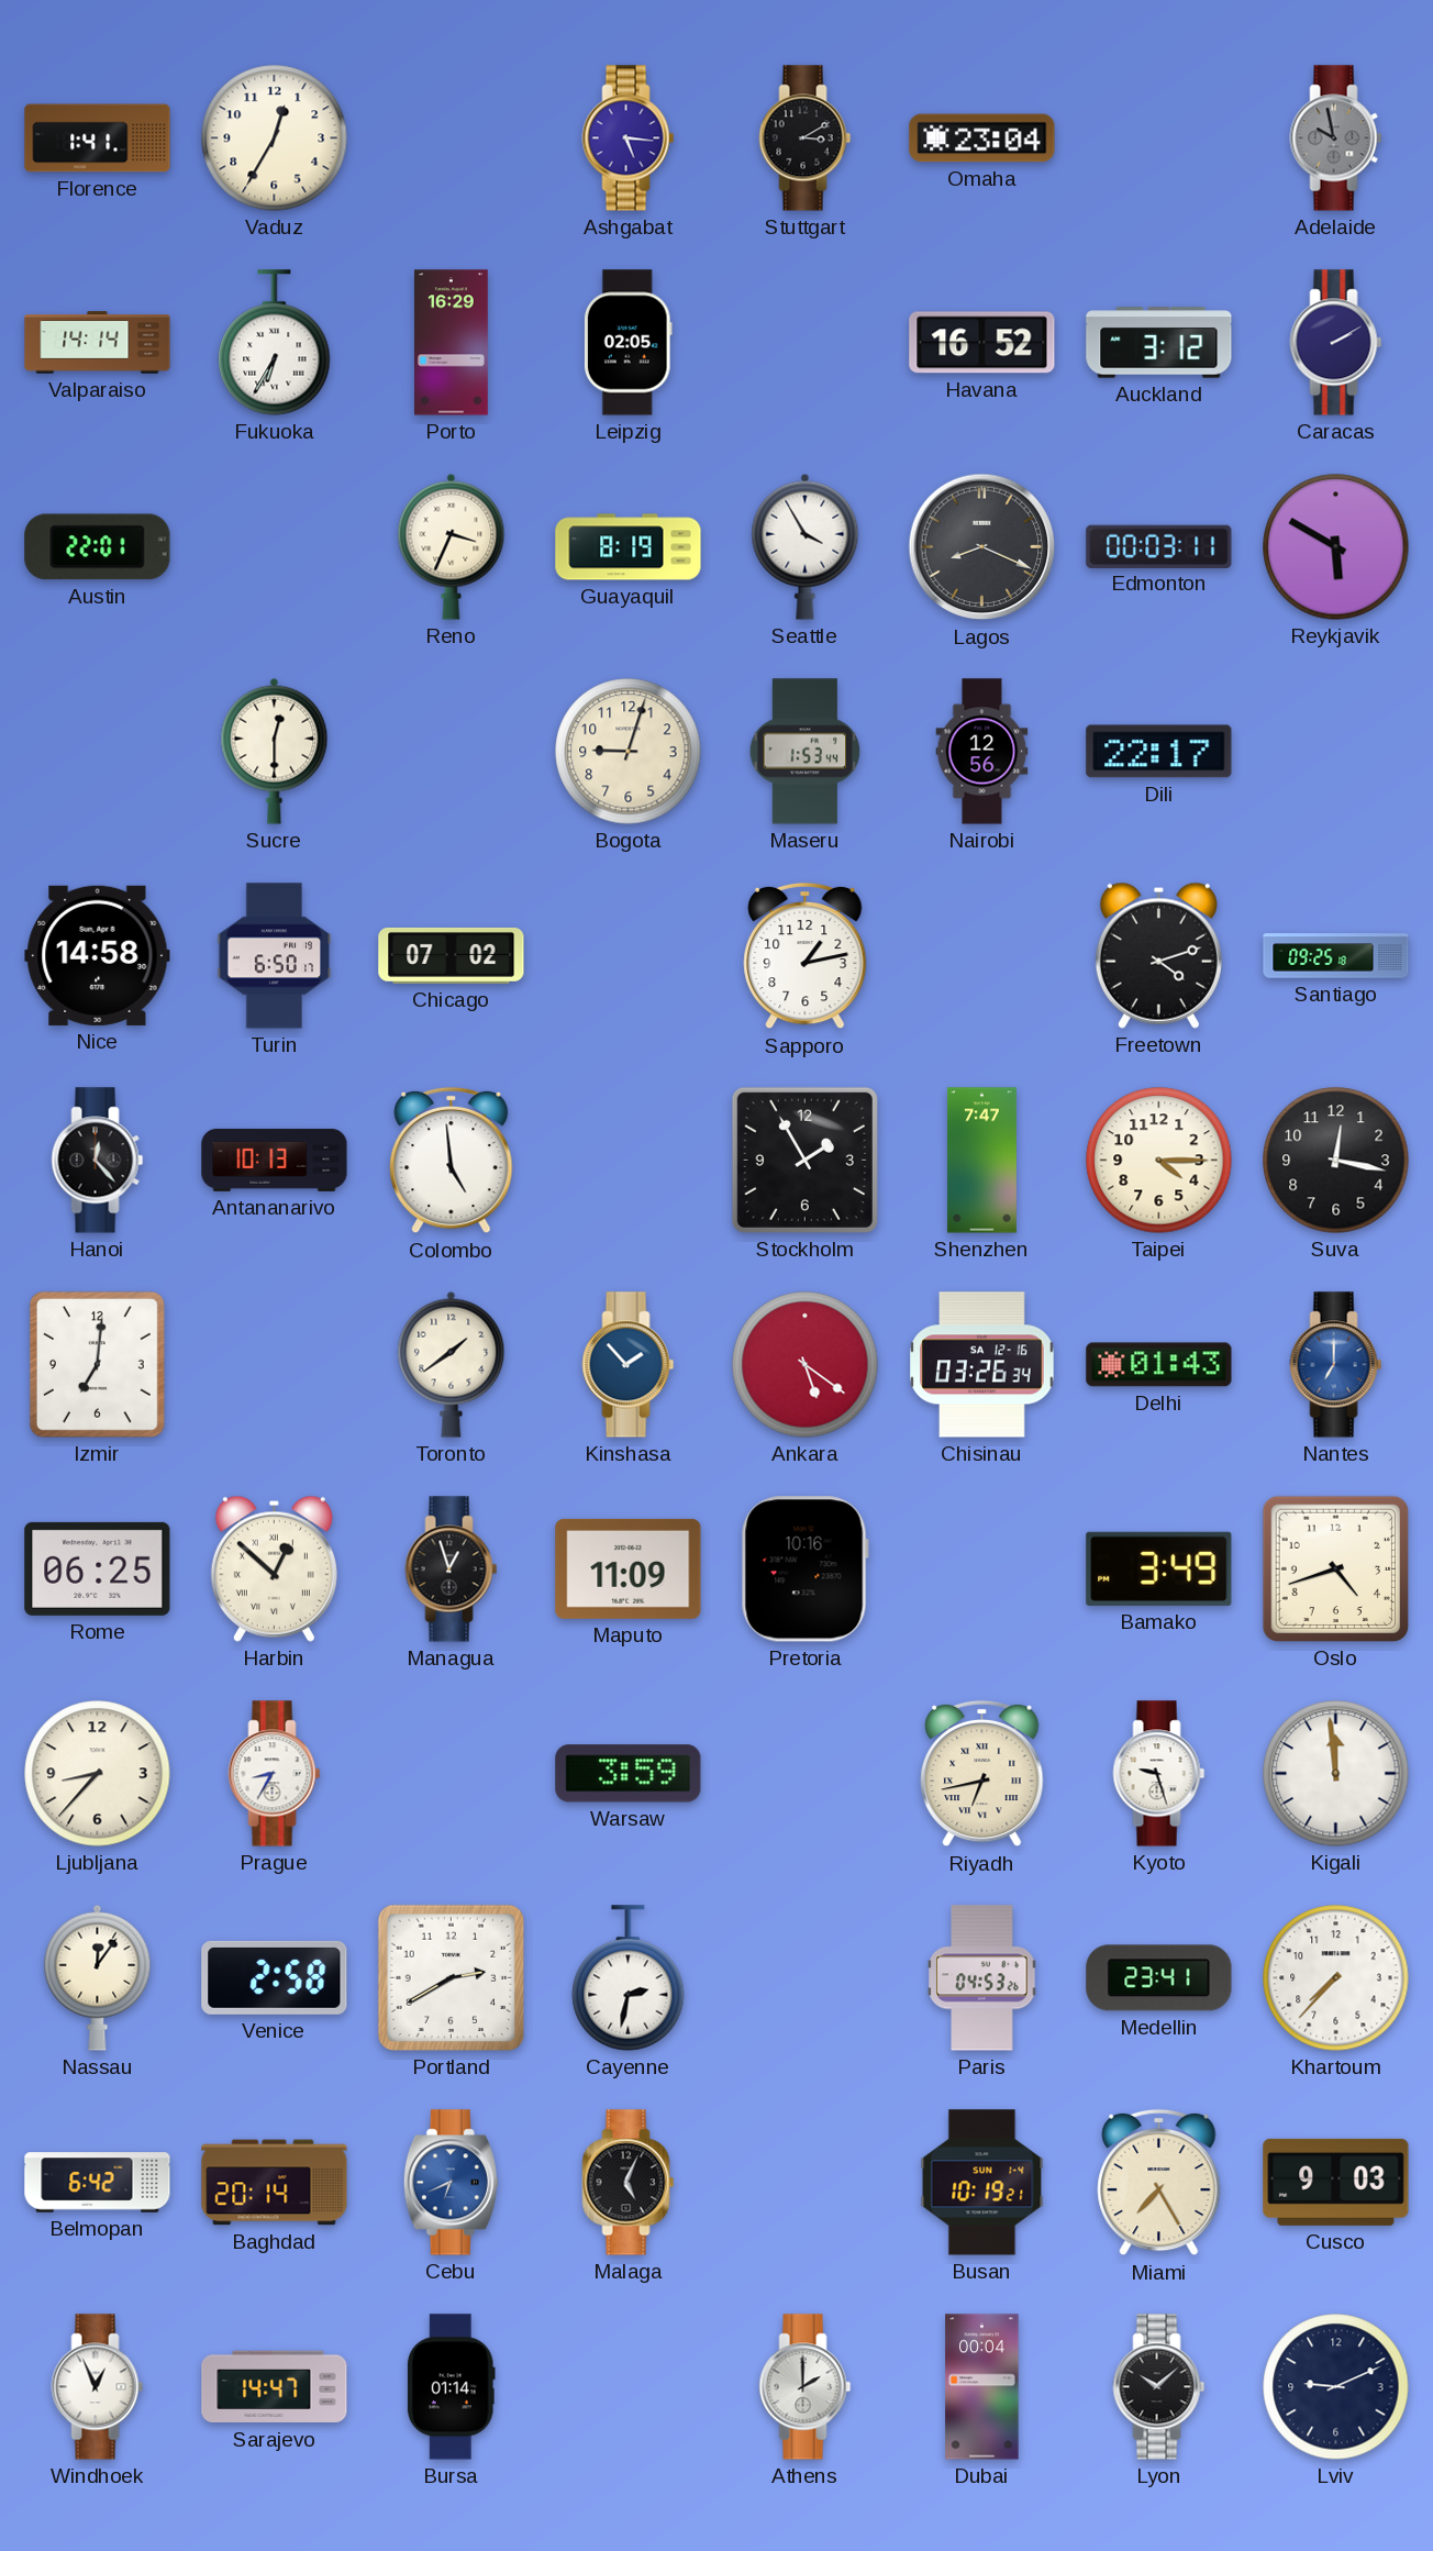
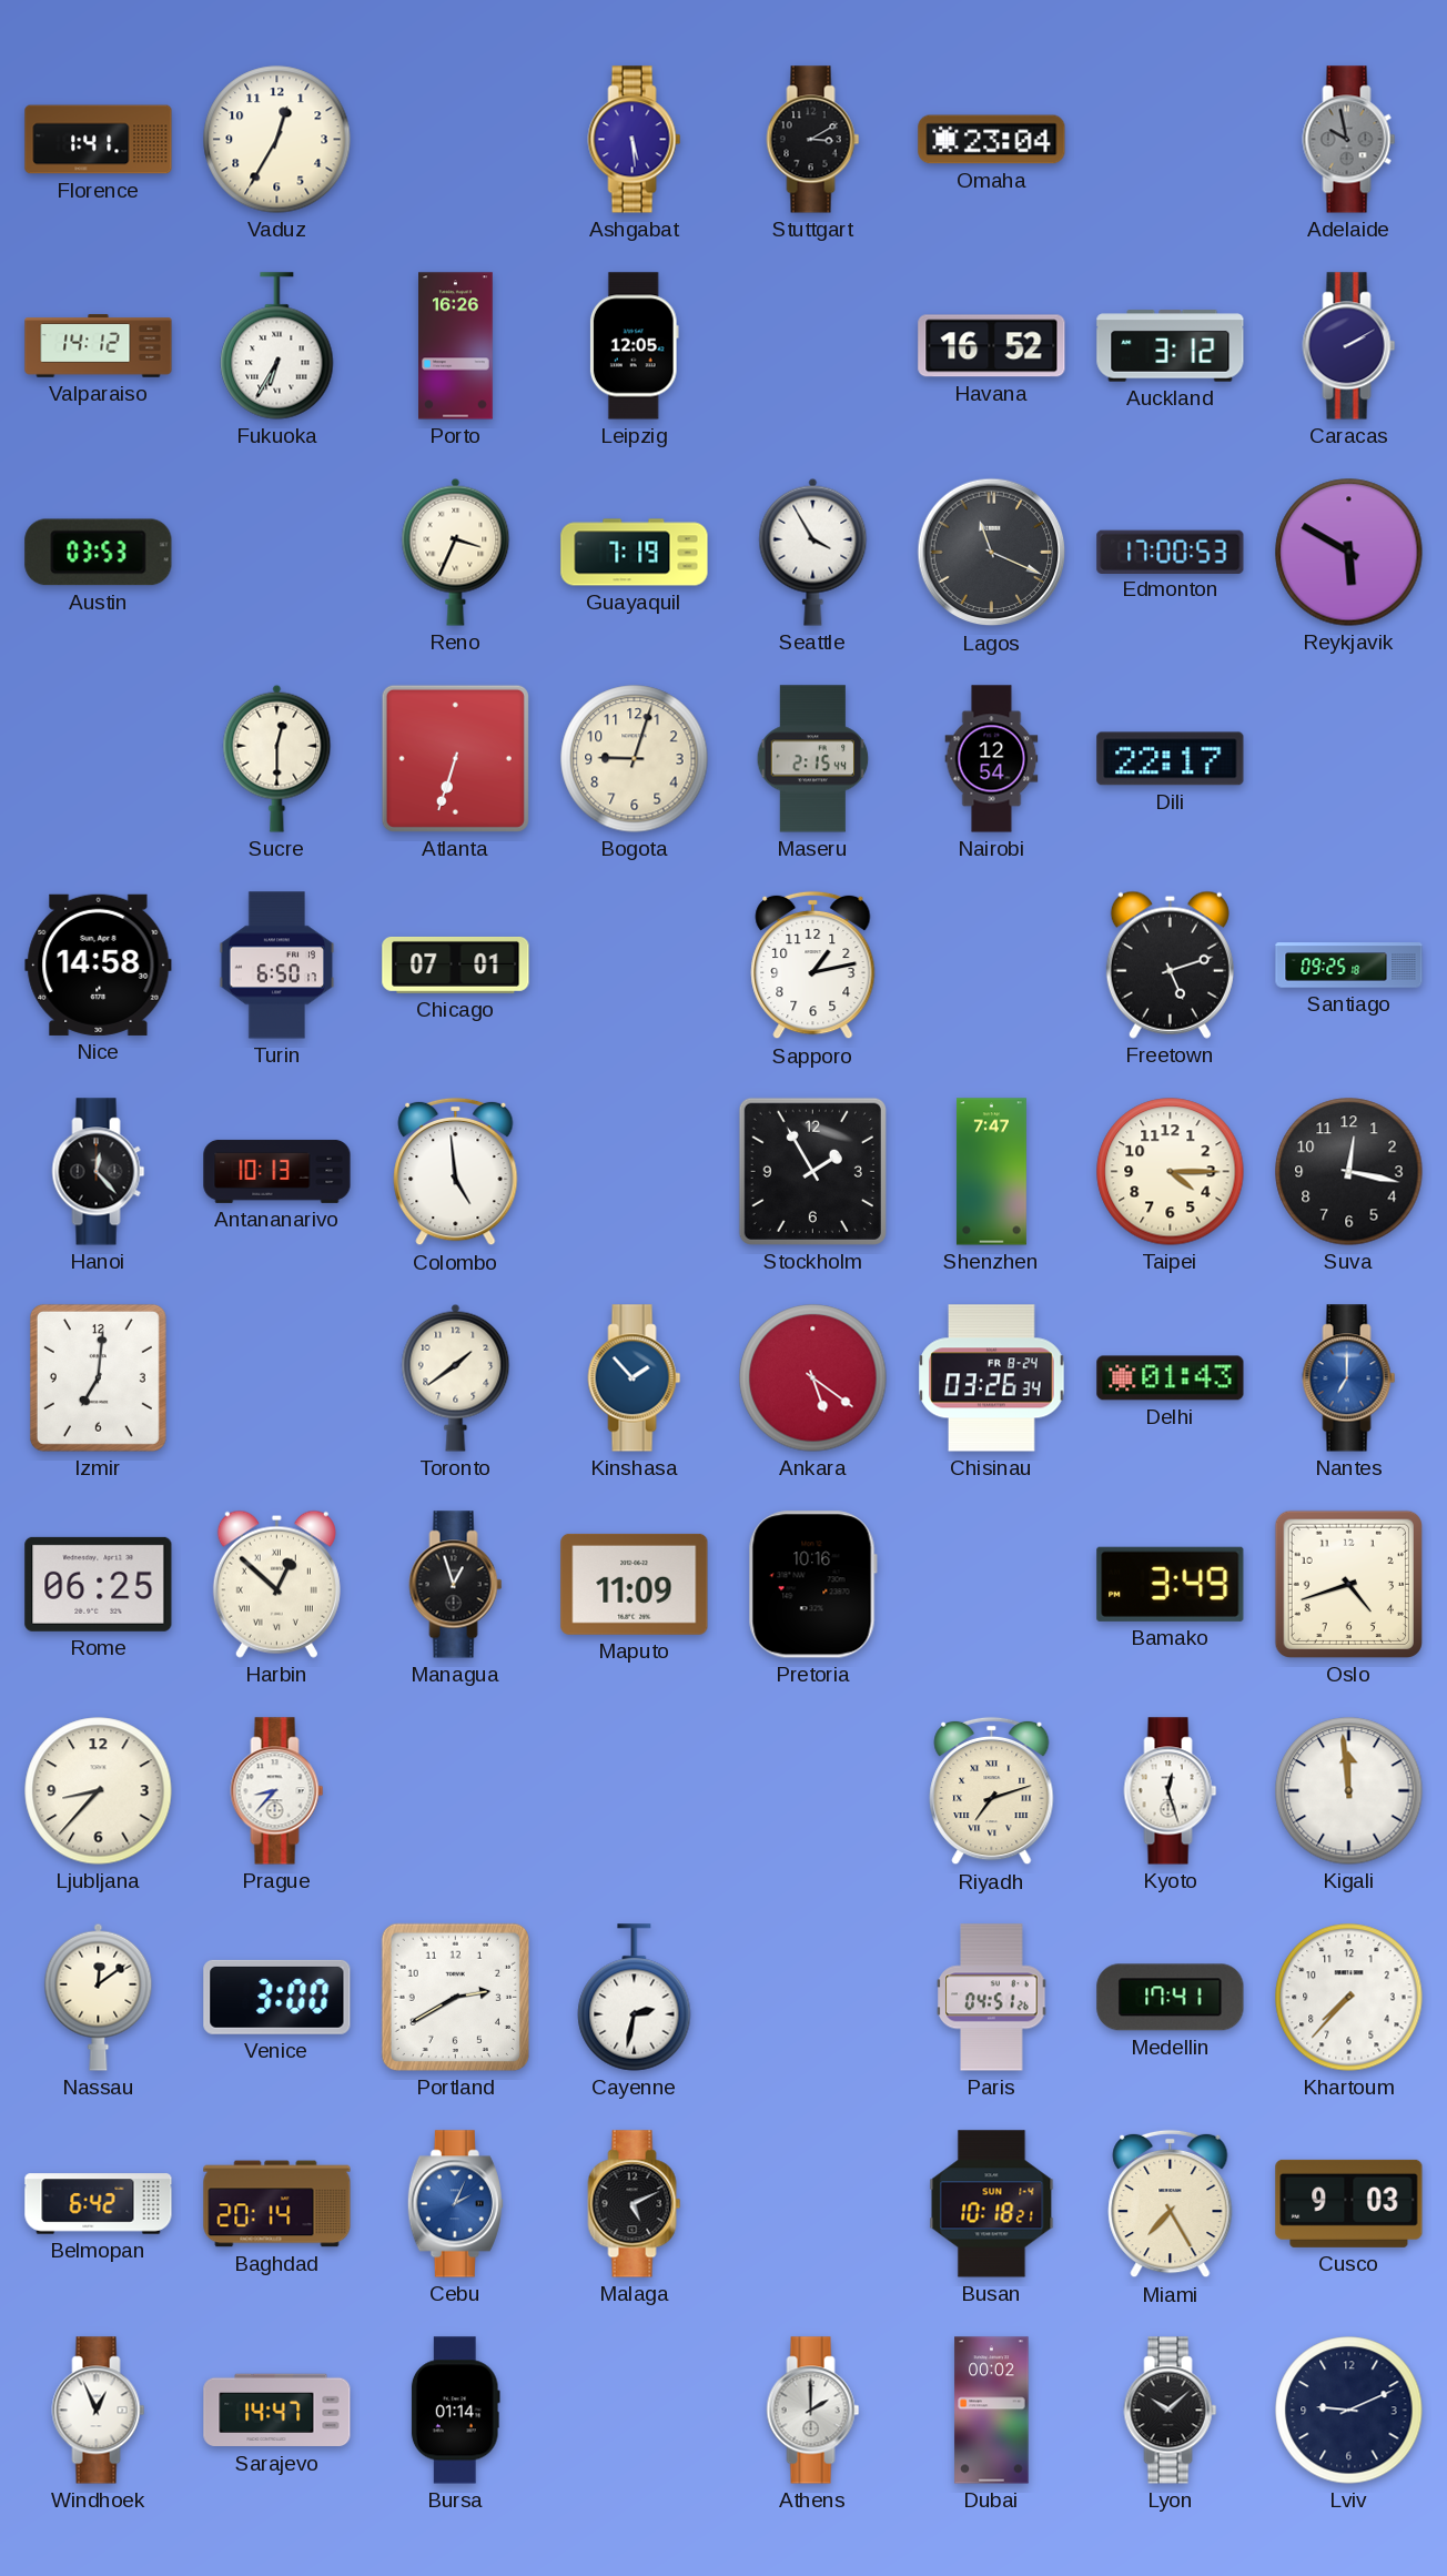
Ashgabat: 5:16 -> 5:29
Valparaiso: 14:14 -> 14:12
Porto: 16:29 -> 16:26
Leipzig: 02:05 -> 12:05
Austin: 22:01 -> 03:53
Guayaquil: 8:19 -> 7:19
Lagos: 8:19 -> 11:19
Edmonton: 00:03 -> 17:00
Atlanta: none -> 6:33
Maseru: 1:53 -> 2:15
Nairobi: 12:56 -> 12:54
Chicago: 07:02 -> 07:01
Freetown: 4:12 -> 5:12
Chisinau date: SA 12-16 -> FR 8-24
Prague: 8:35 -> 8:37
Warsaw: 3:59 -> none
Riyadh: 6:43 -> 7:12
Kyoto: 9:27 -> 12:27
Nassau: 12:06 -> 12:09
Venice: 2:58 -> 3:00
Paris: 04:53 -> 04:51
Medellin: 23:41 -> 17:41
Cebu: 6:41 -> 2:04
Malaga: 5:04 -> 5:11
Busan: 10:19 -> 10:18
Dubai: 00:04 -> 00:02
